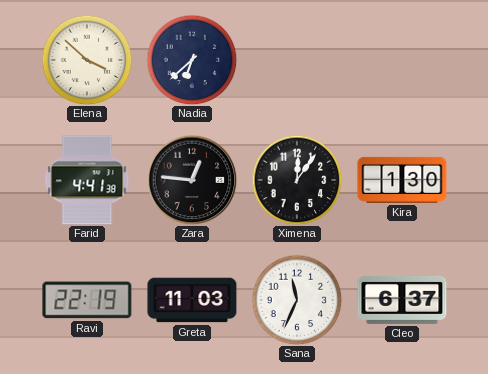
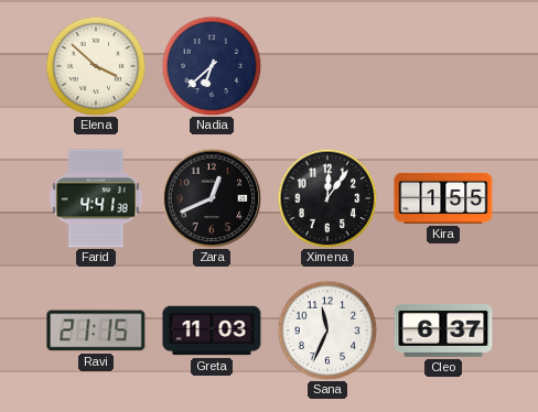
Zara: 12:46 -> 12:41
Kira: 1:30 -> 1:55
Ravi: 22:19 -> 21:15
